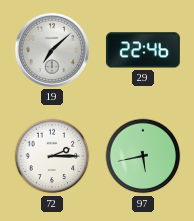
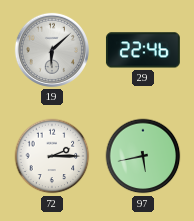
19: 7:08 -> 6:08
